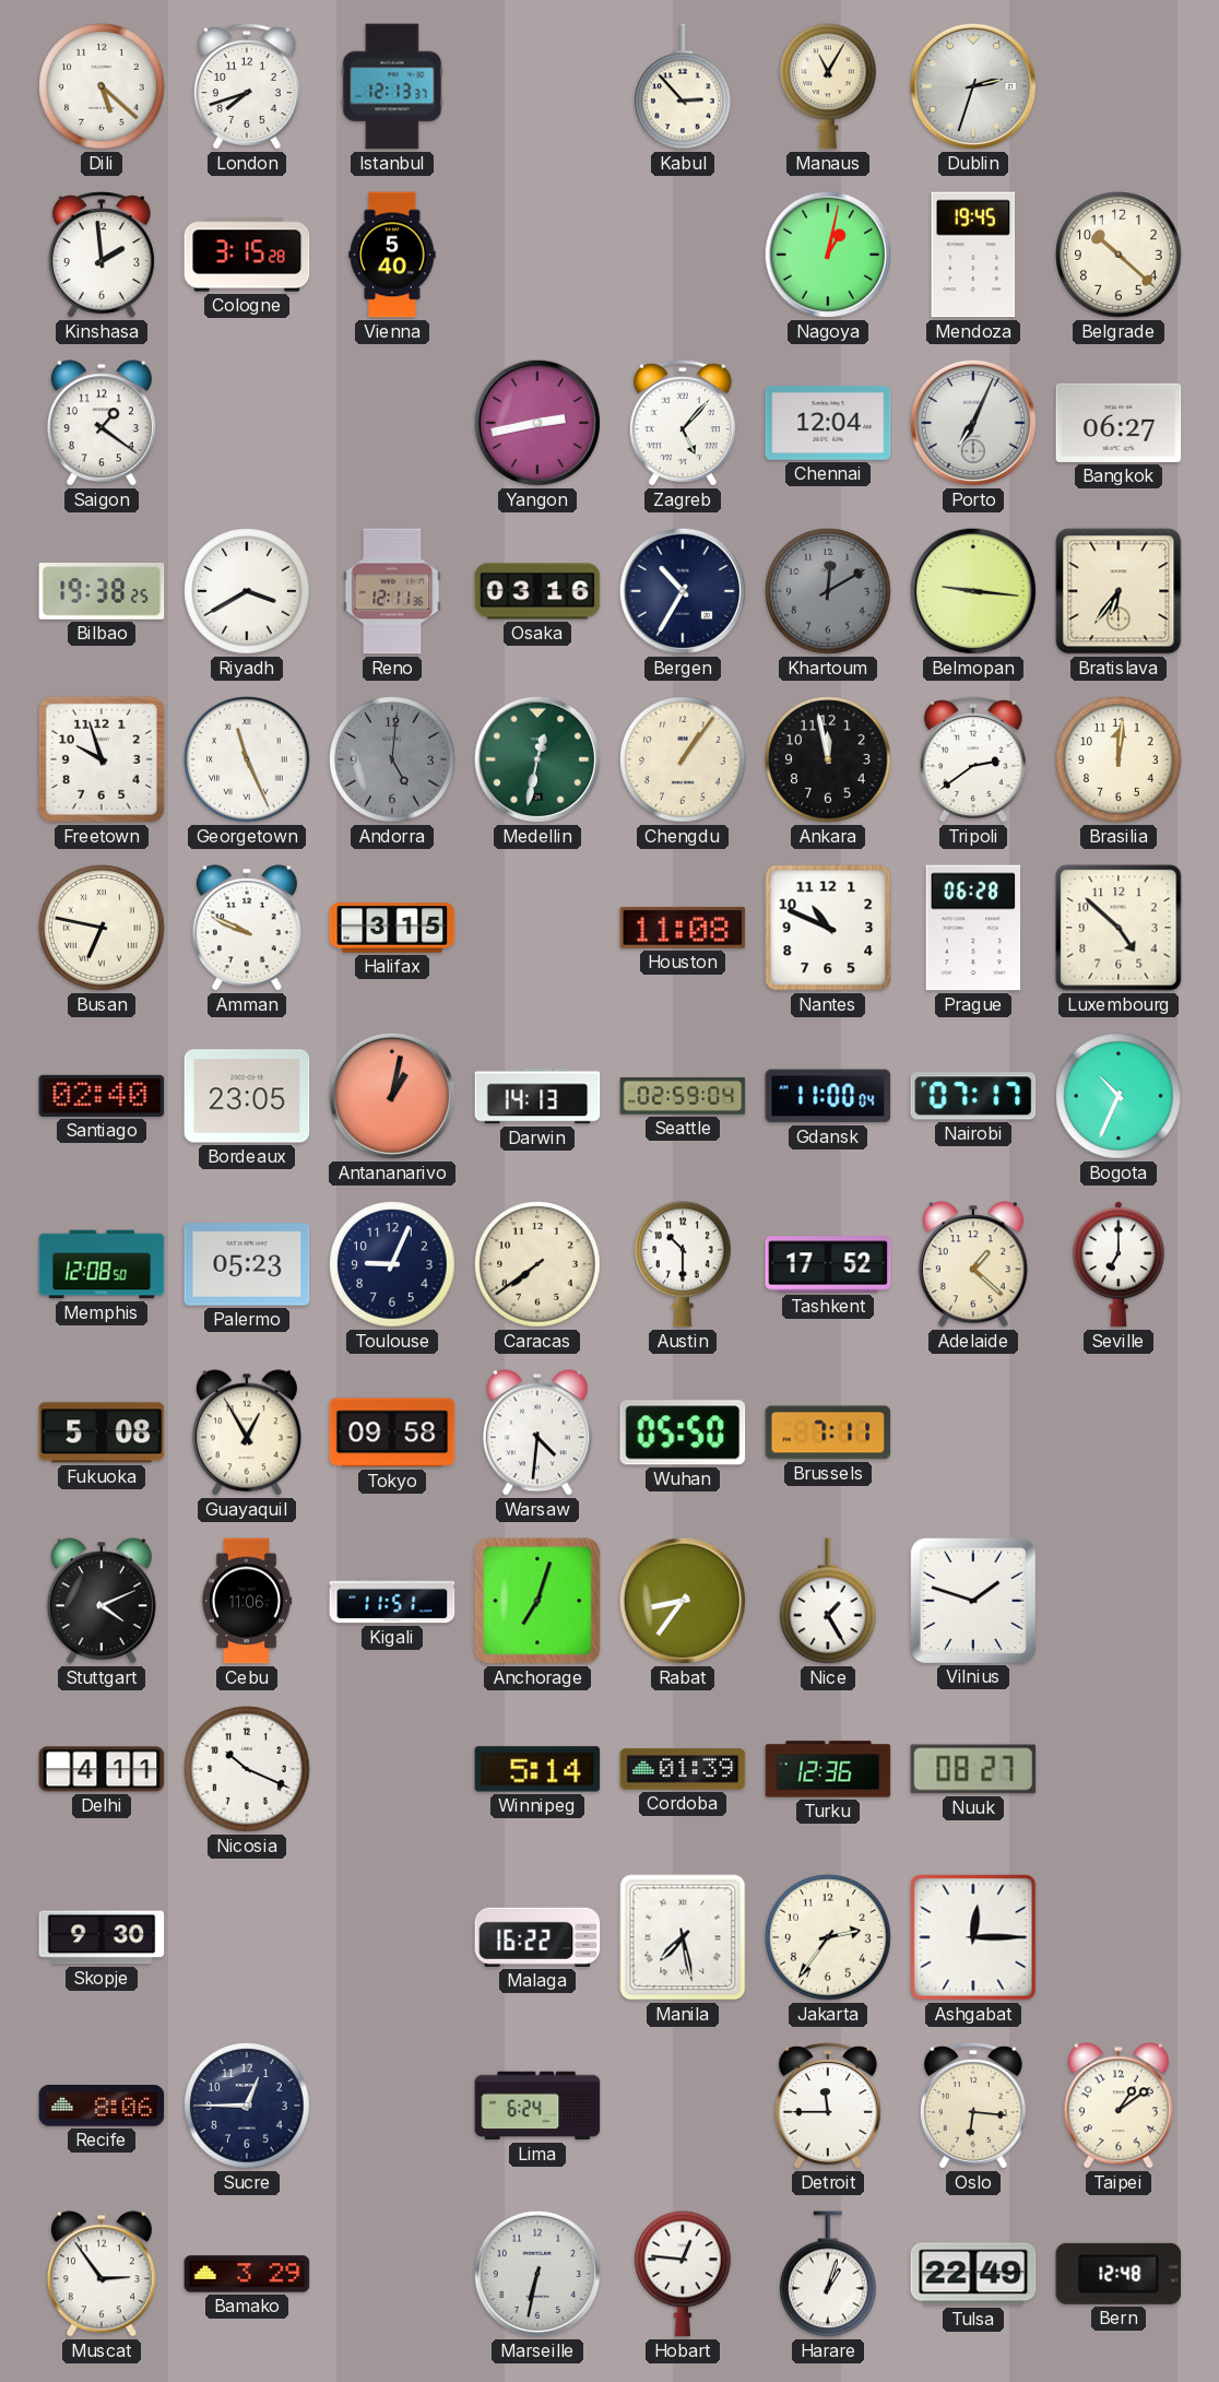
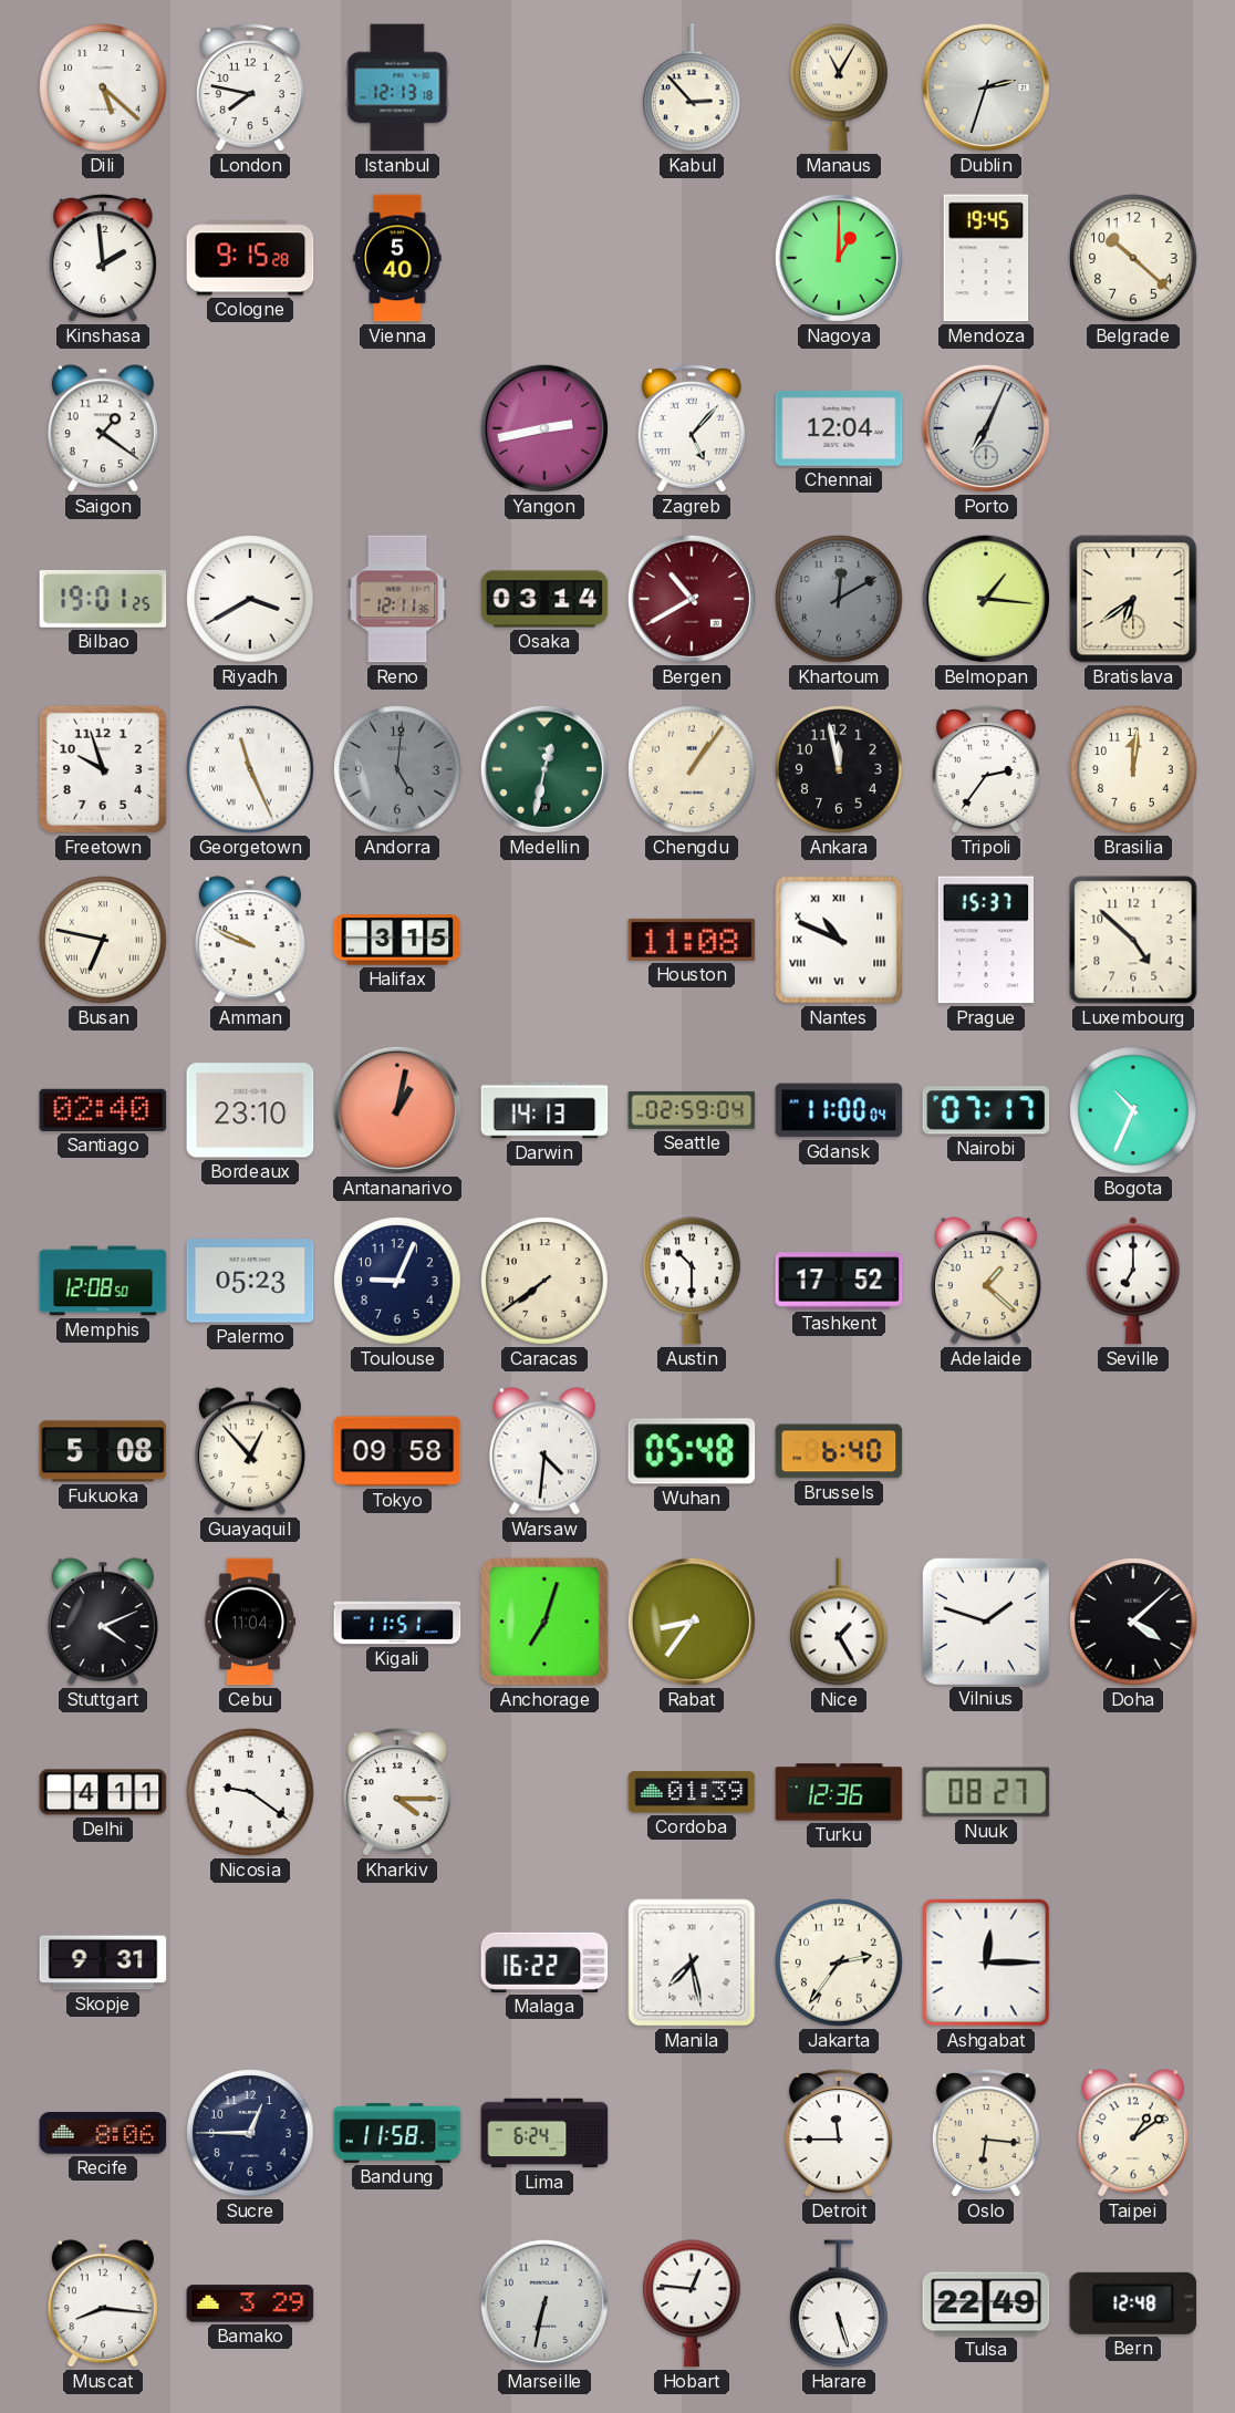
London: 7:42 -> 7:47
Istanbul: 12:13:37 -> 12:13:18
Cologne: 3:15 -> 9:15
Nagoya: 1:02 -> 1:00
Bangkok: 06:27 -> none
Bilbao: 19:38 -> 19:01
Osaka: 03:16 -> 03:14
Bergen: 10:35 -> 10:40
Bergen dial: navy -> burgundy
Belmopan: 9:16 -> 1:16
Bratislava: 6:36 -> 6:39
Tripoli: 2:39 -> 2:36
Nantes numerals: Arabic -> Roman
Prague: 06:28 -> 15:37
Bordeaux: 23:05 -> 23:10
Guayaquil: 12:55 -> 12:53
Wuhan: 05:50 -> 05:48
Brussels: 7:11 -> 6:40
Cebu: 11:06 -> 11:04
Doha: none -> 4:08
Nicosia: 10:19 -> 9:21
Kharkiv: none -> 4:15
Winnipeg: 5:14 -> none
Skopje: 9:30 -> 9:31
Bandung: none -> 11:58
Muscat: 2:54 -> 8:16
Harare: 1:03 -> 5:27
